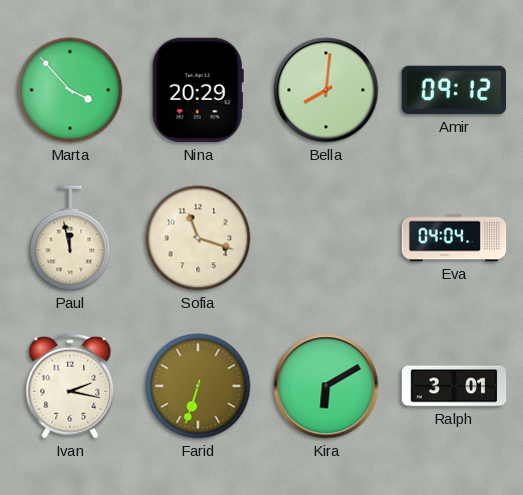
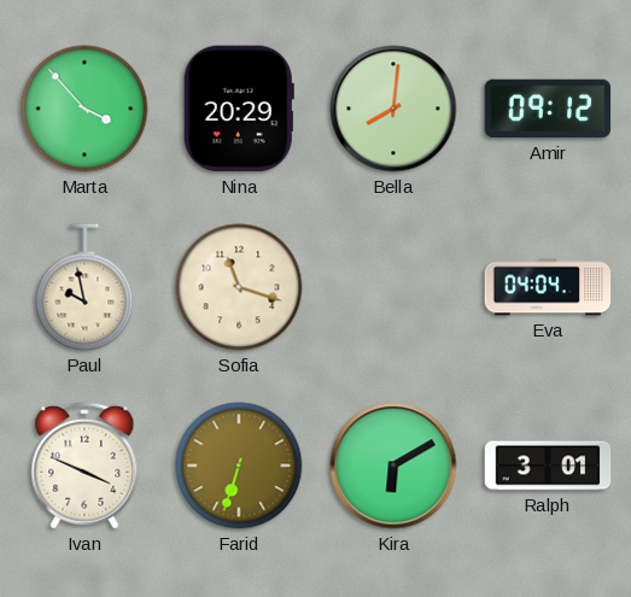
Paul: 11:58 -> 9:58
Ivan: 2:17 -> 3:49
